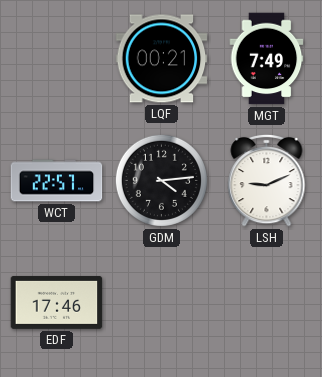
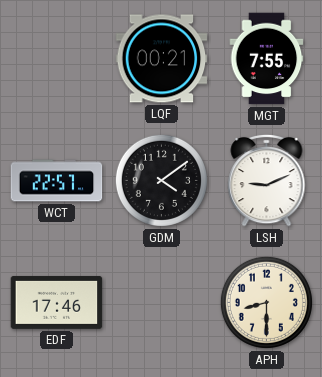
MGT: 7:49 -> 7:55
GDM: 4:14 -> 4:09
APH: none -> 8:30
